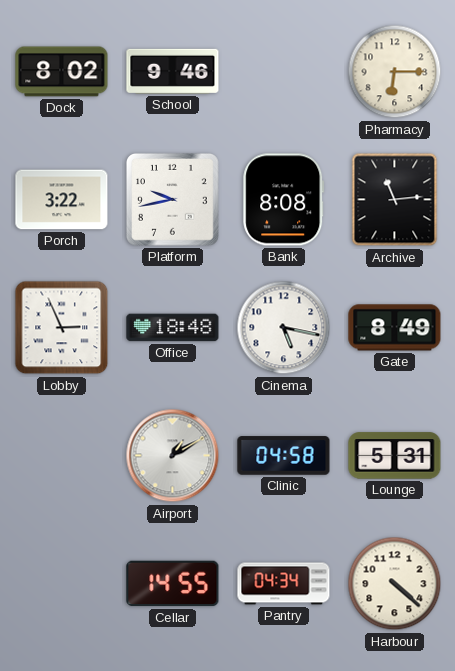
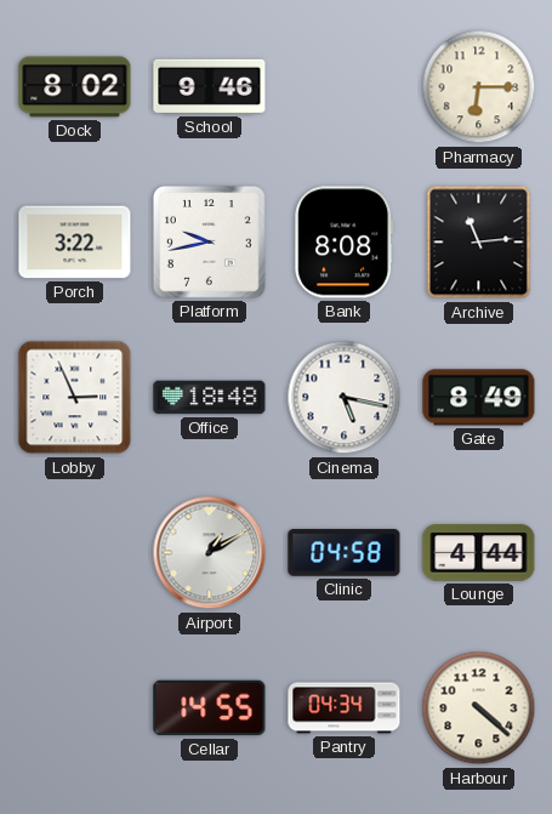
Lounge: 5:31 -> 4:44
